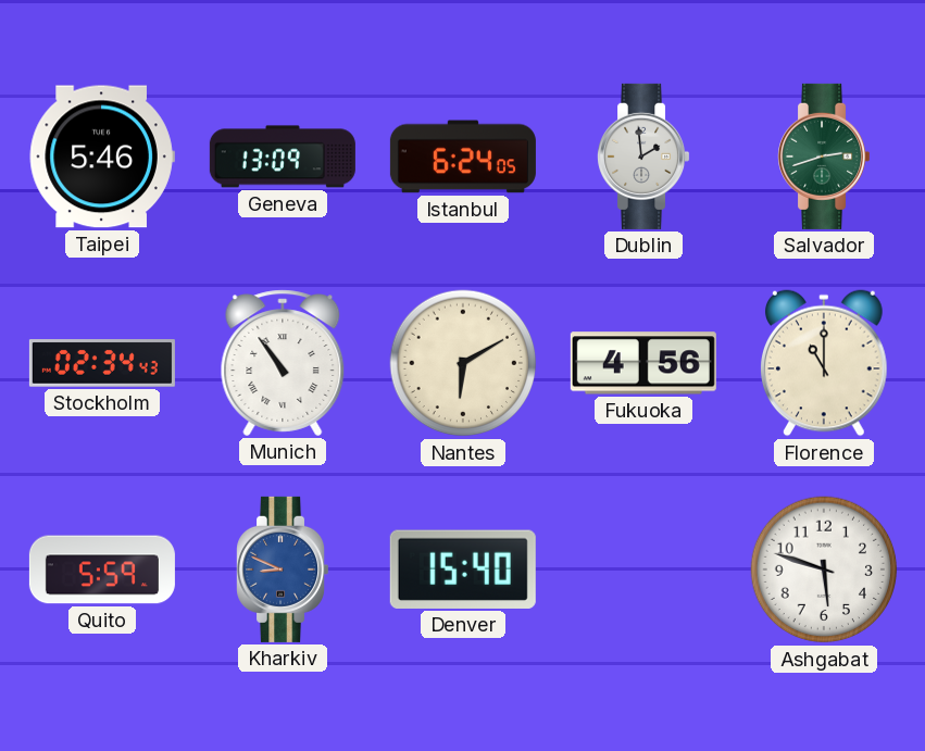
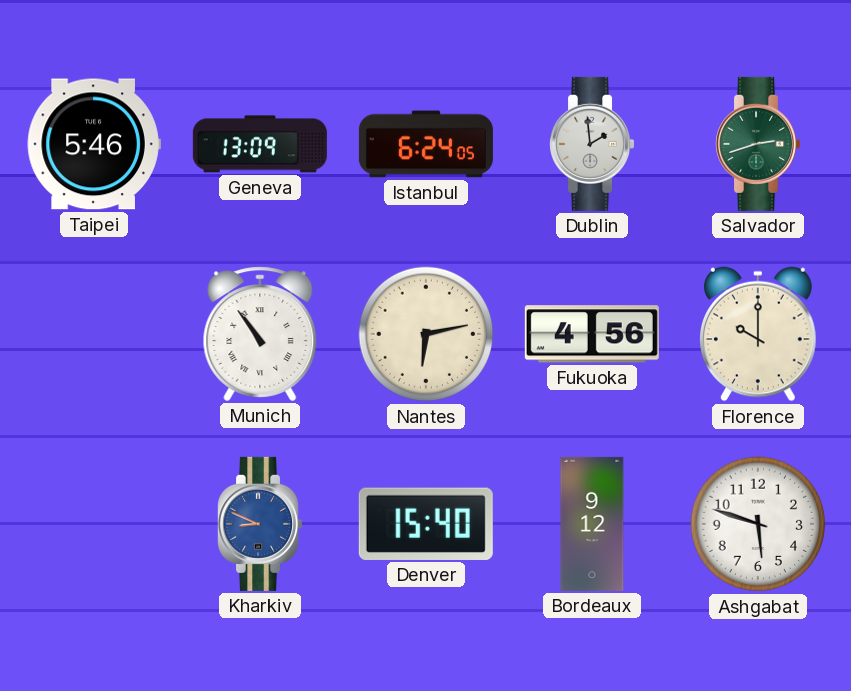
Stockholm: 02:34 -> none
Nantes: 6:10 -> 6:13
Florence: 11:00 -> 10:00
Quito: 5:59 -> none
Bordeaux: none -> 9:12
